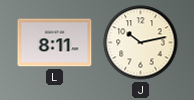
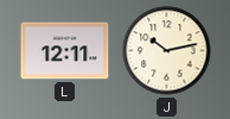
L: 8:11 -> 12:11
